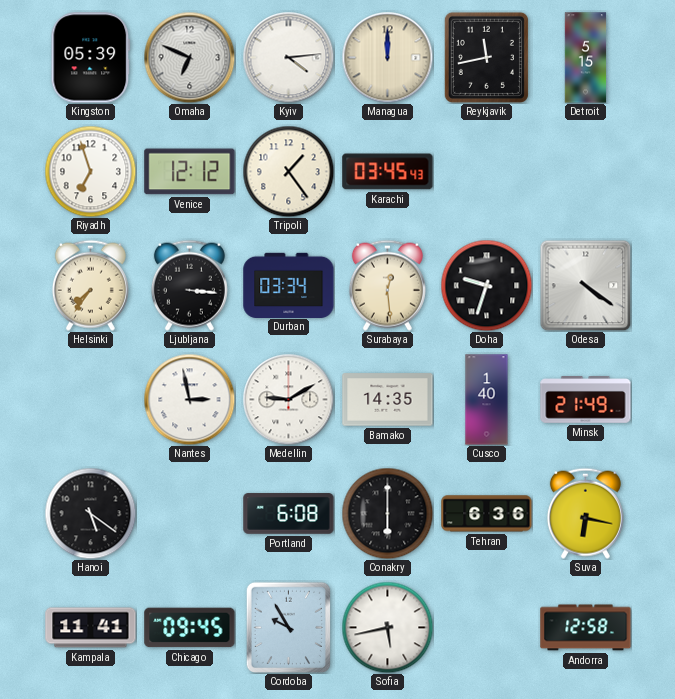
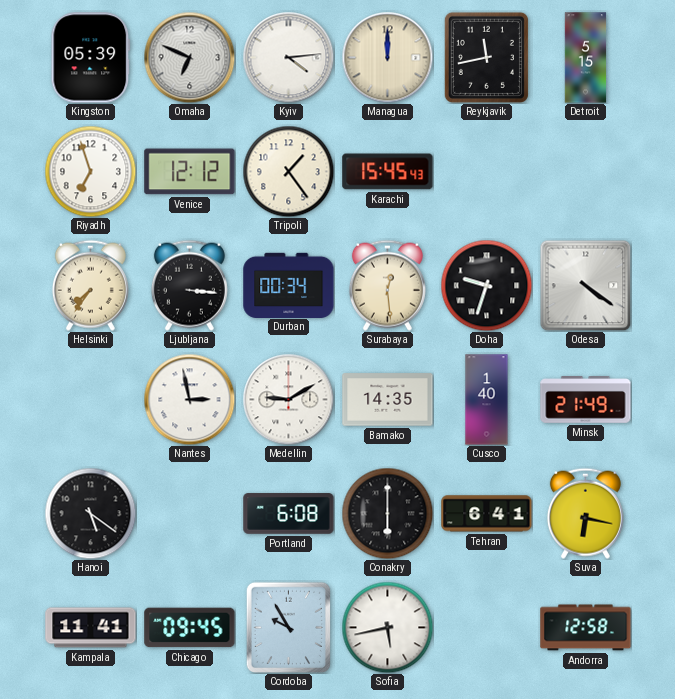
Karachi: 03:45 -> 15:45
Durban: 03:34 -> 00:34
Tehran: 6:36 -> 6:41
